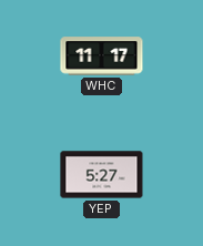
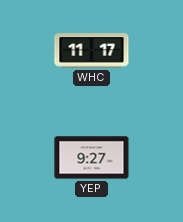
YEP: 5:27 -> 9:27
